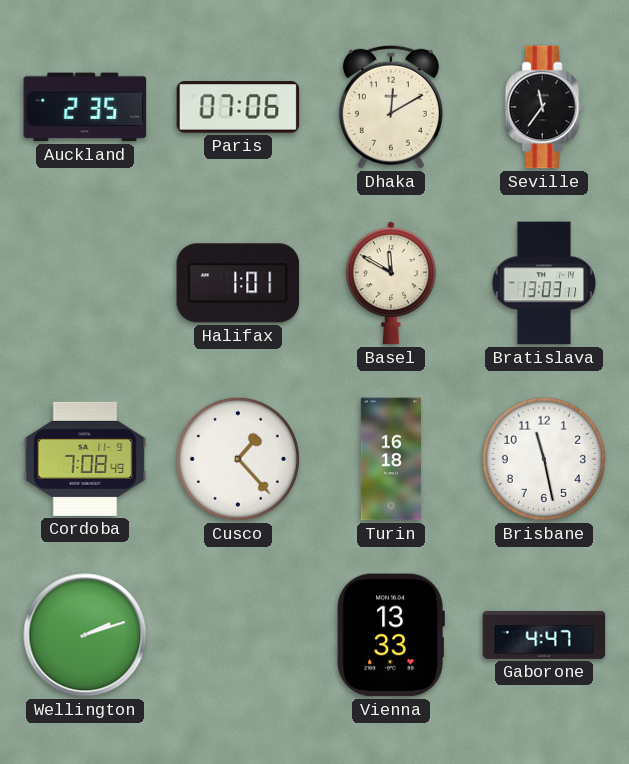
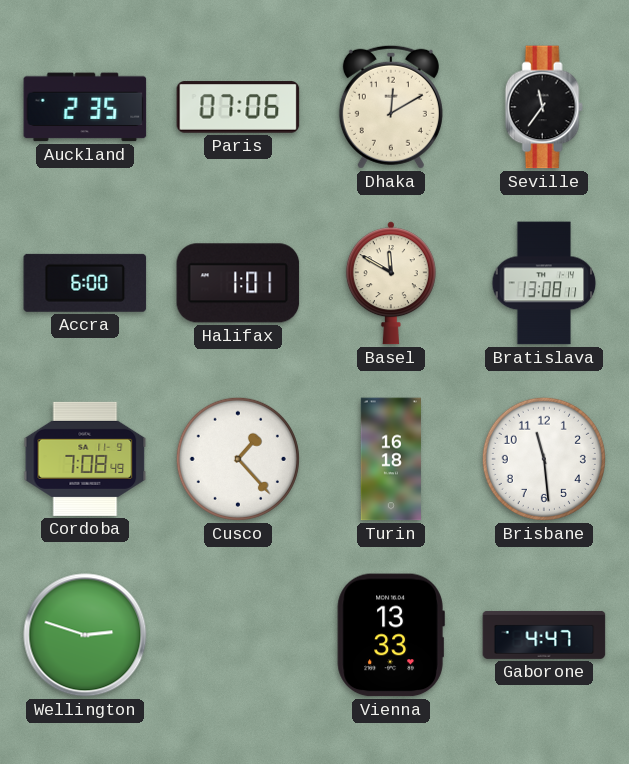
Accra: none -> 6:00
Bratislava: 13:03 -> 13:08
Brisbane: 11:28 -> 11:29
Wellington: 2:12 -> 2:48
